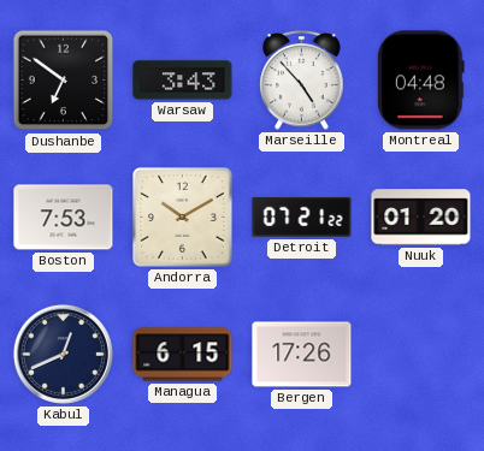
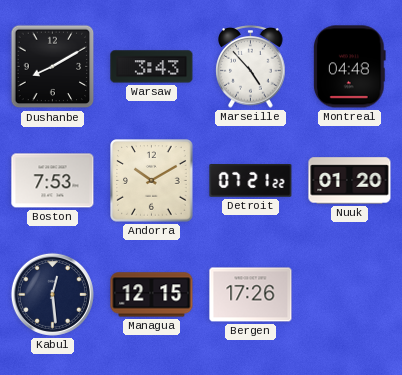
Dushanbe: 6:51 -> 8:10
Kabul: 12:41 -> 12:29
Managua: 6:15 -> 12:15
